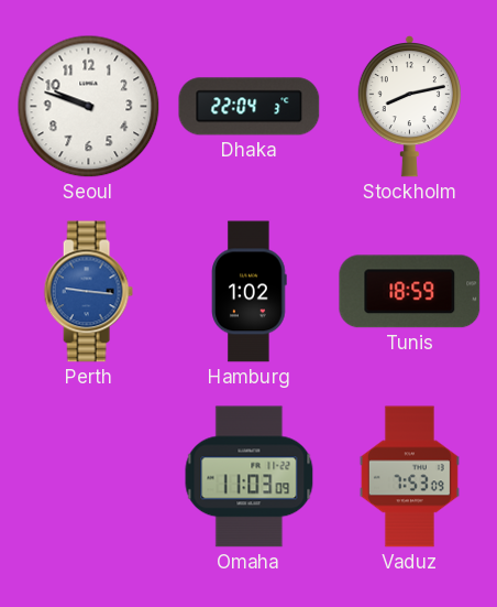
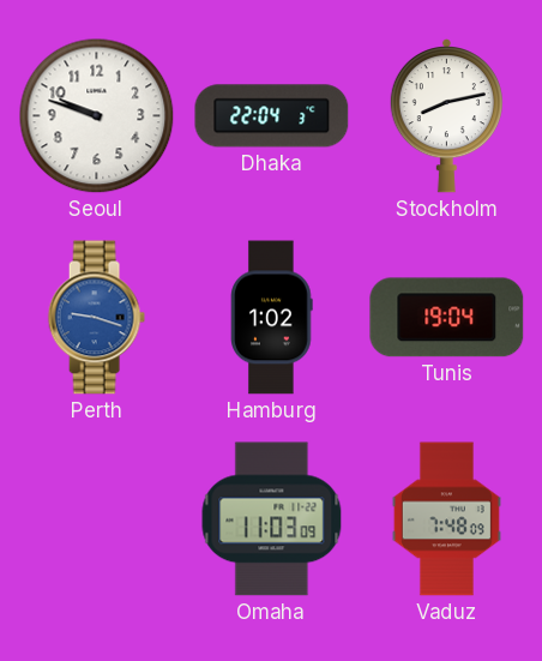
Perth: 9:16 -> 9:18
Tunis: 18:59 -> 19:04
Vaduz: 7:53 -> 7:48
